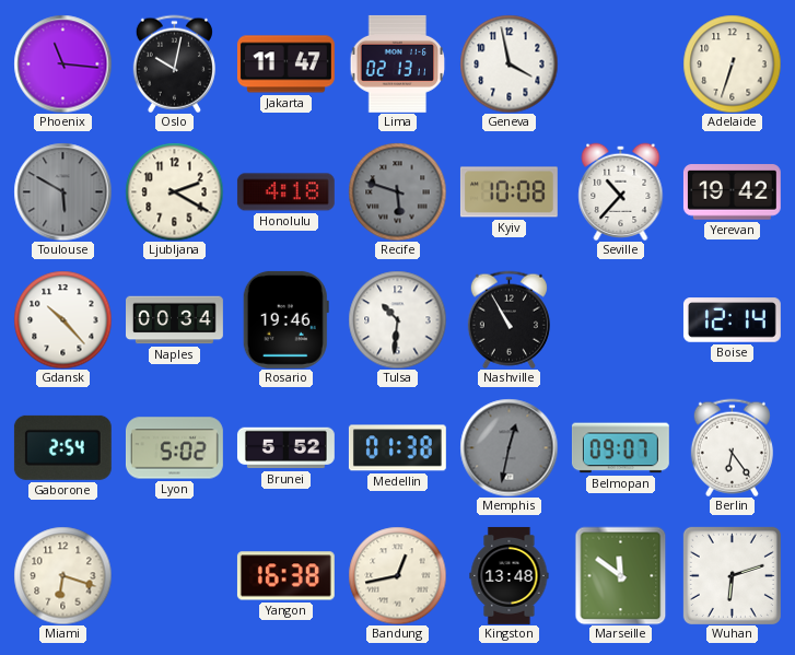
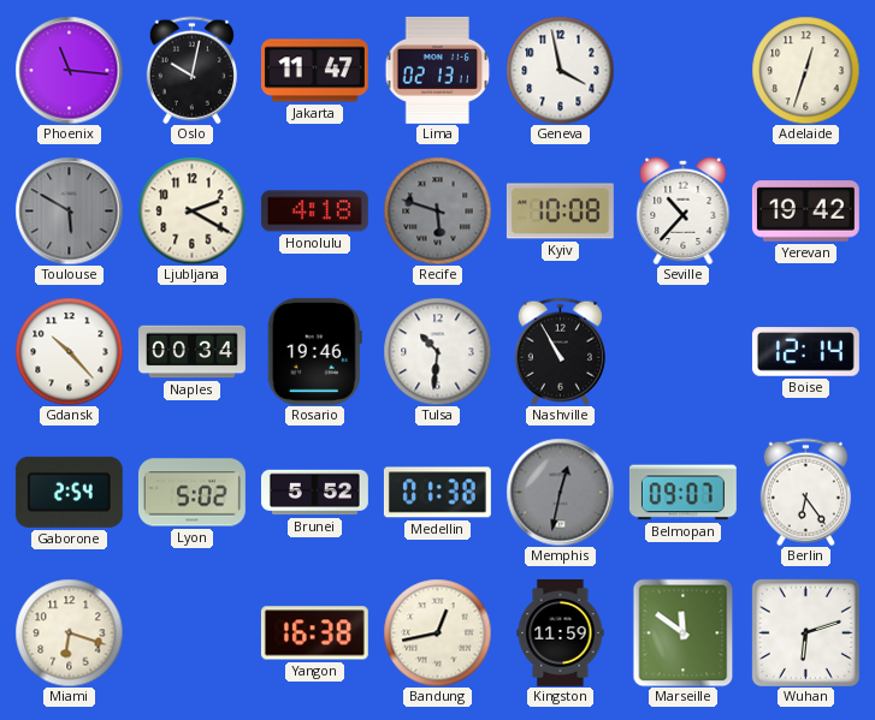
Adelaide: 6:33 -> 12:33
Kingston: 13:48 -> 11:59
